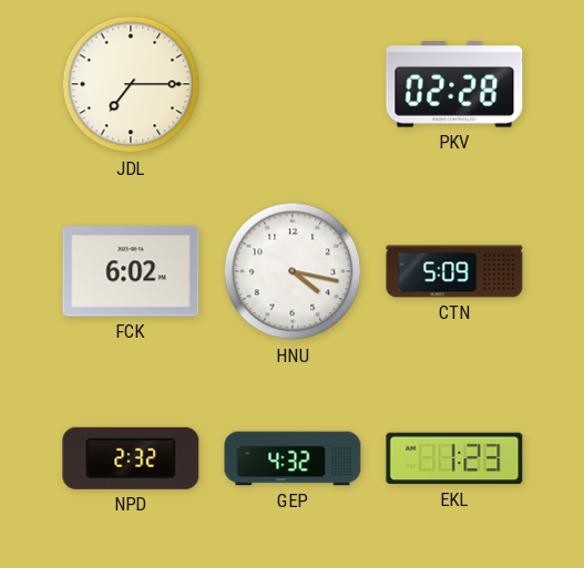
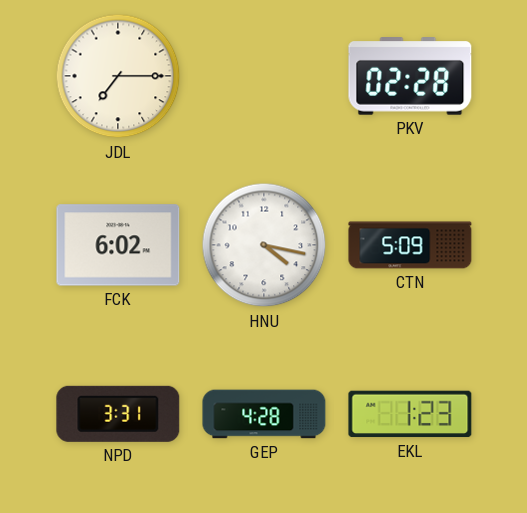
NPD: 2:32 -> 3:31
GEP: 4:32 -> 4:28
